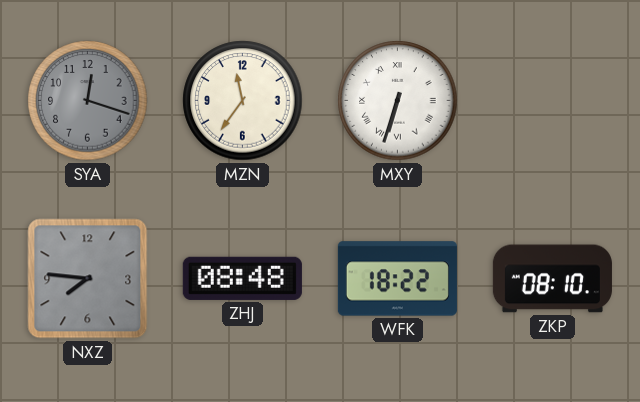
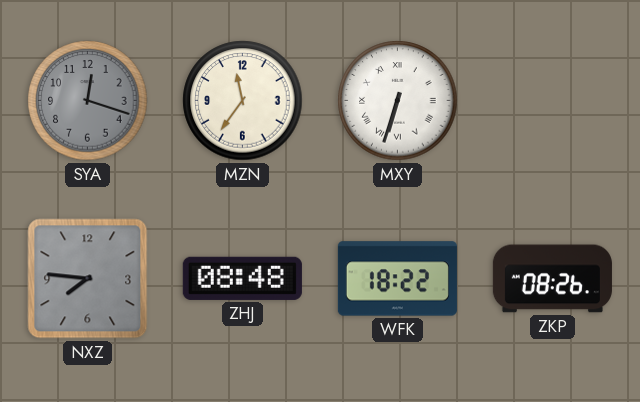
ZKP: 08:10 -> 08:26
